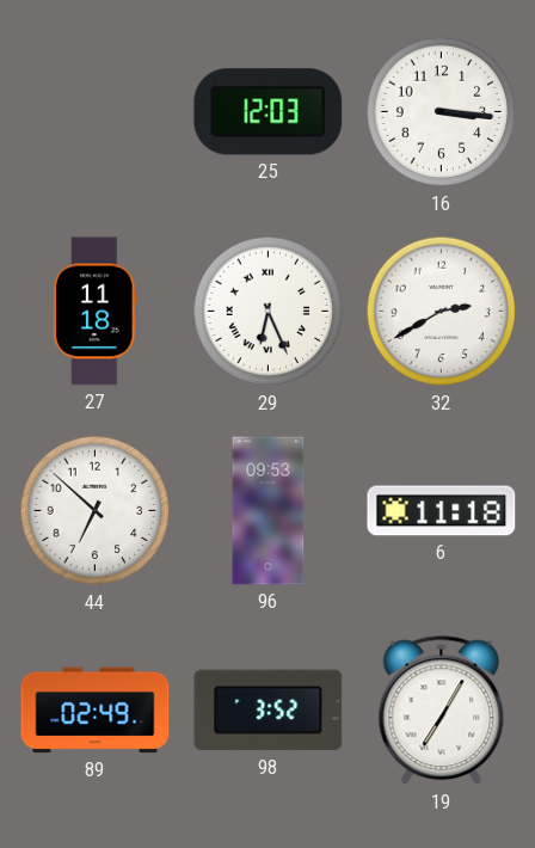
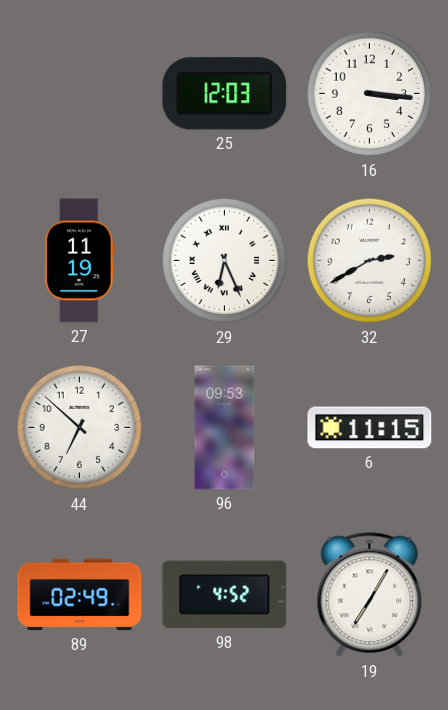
27: 11:18 -> 11:19
6: 11:18 -> 11:15
98: 3:52 -> 4:52
